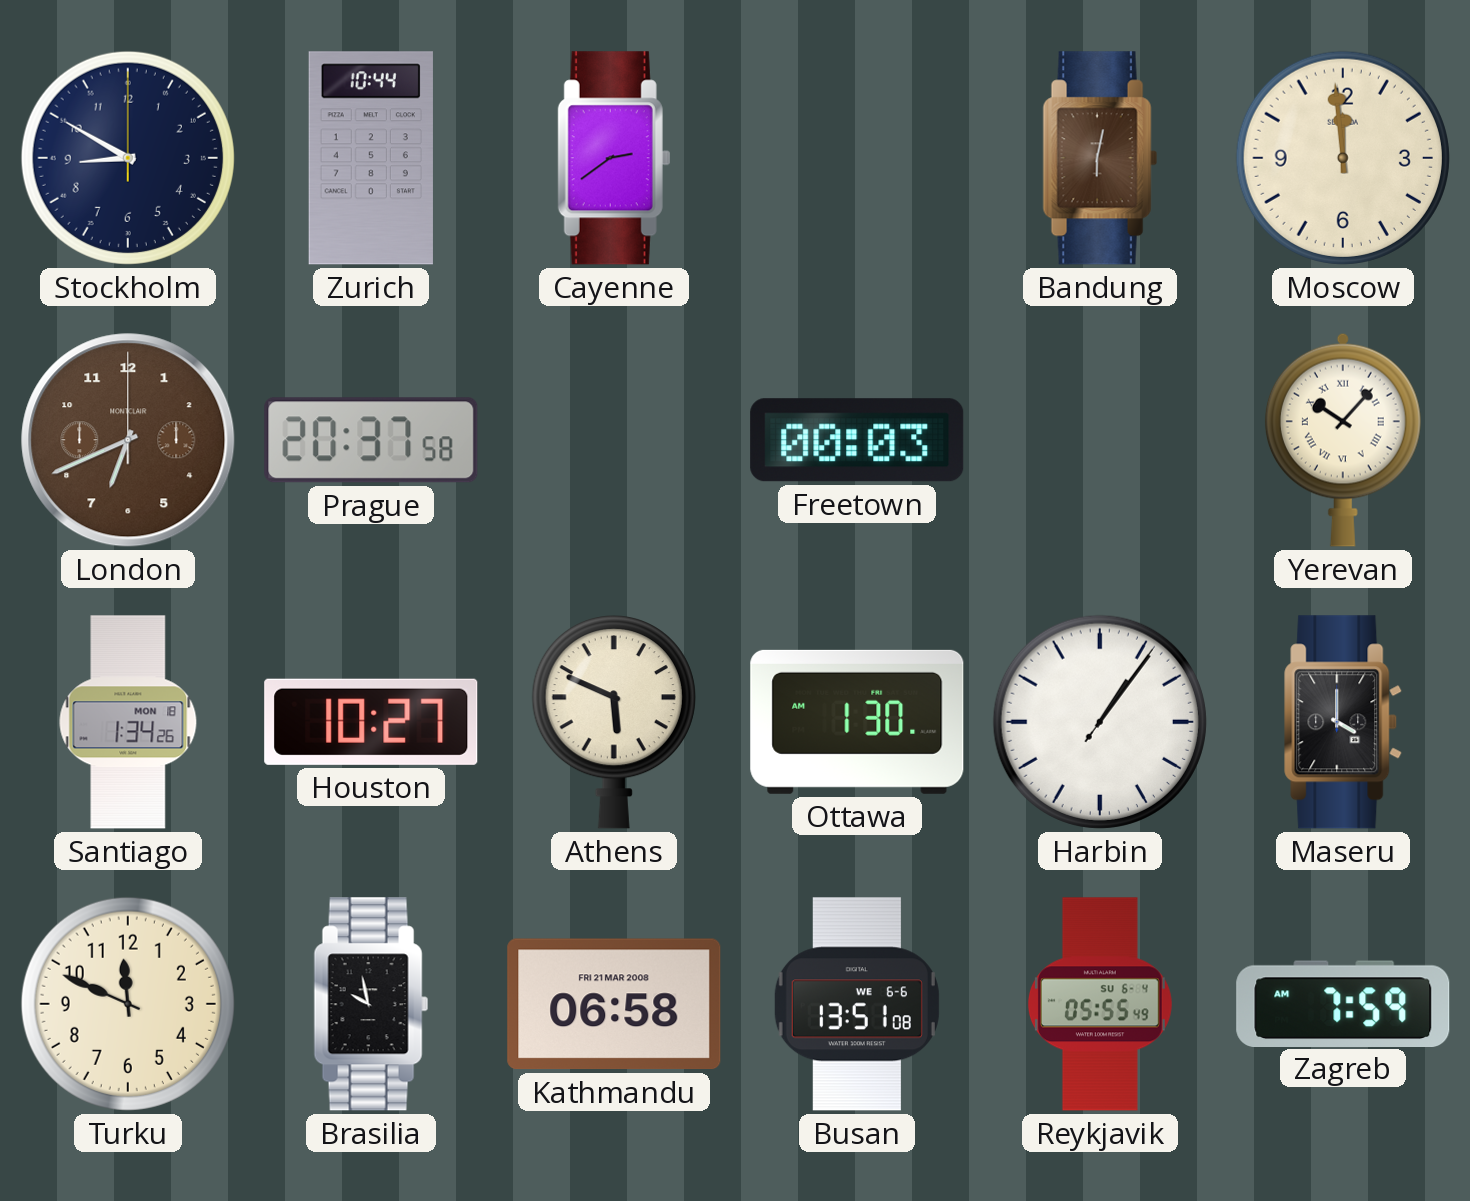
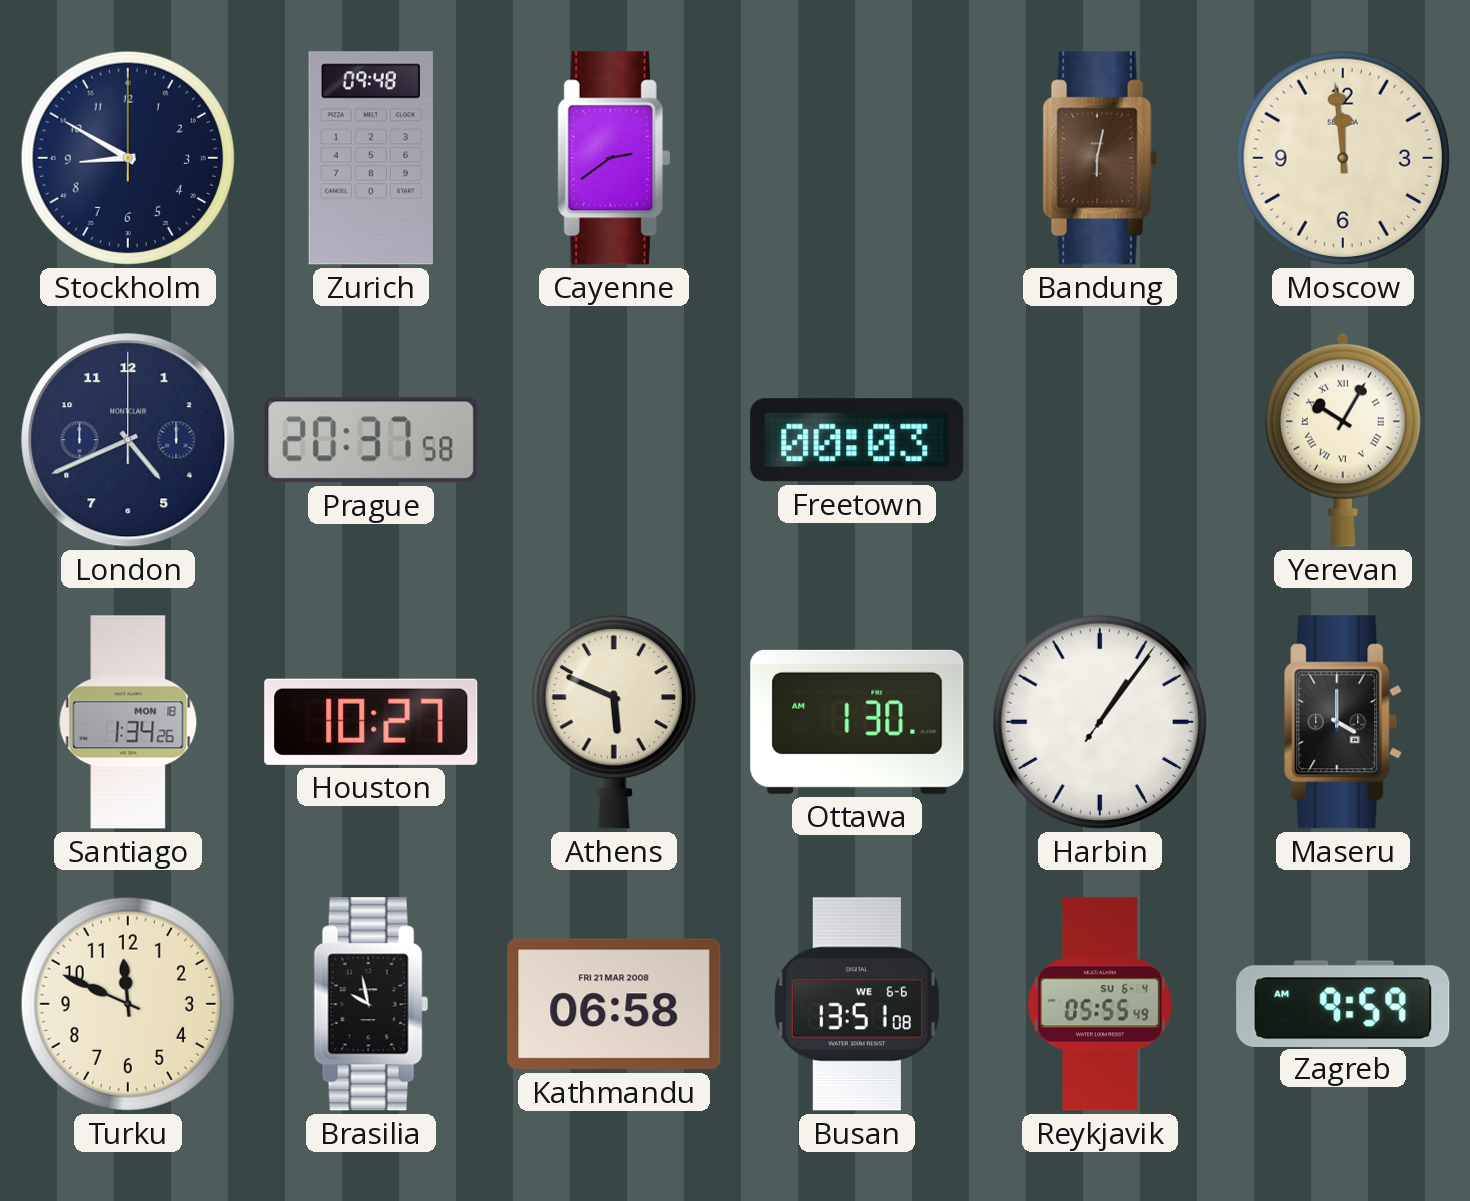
Zurich: 10:44 -> 09:48
London: 6:41 -> 4:41
London dial: brown -> navy
Yerevan: 10:07 -> 10:05
Zagreb: 7:59 -> 9:59
